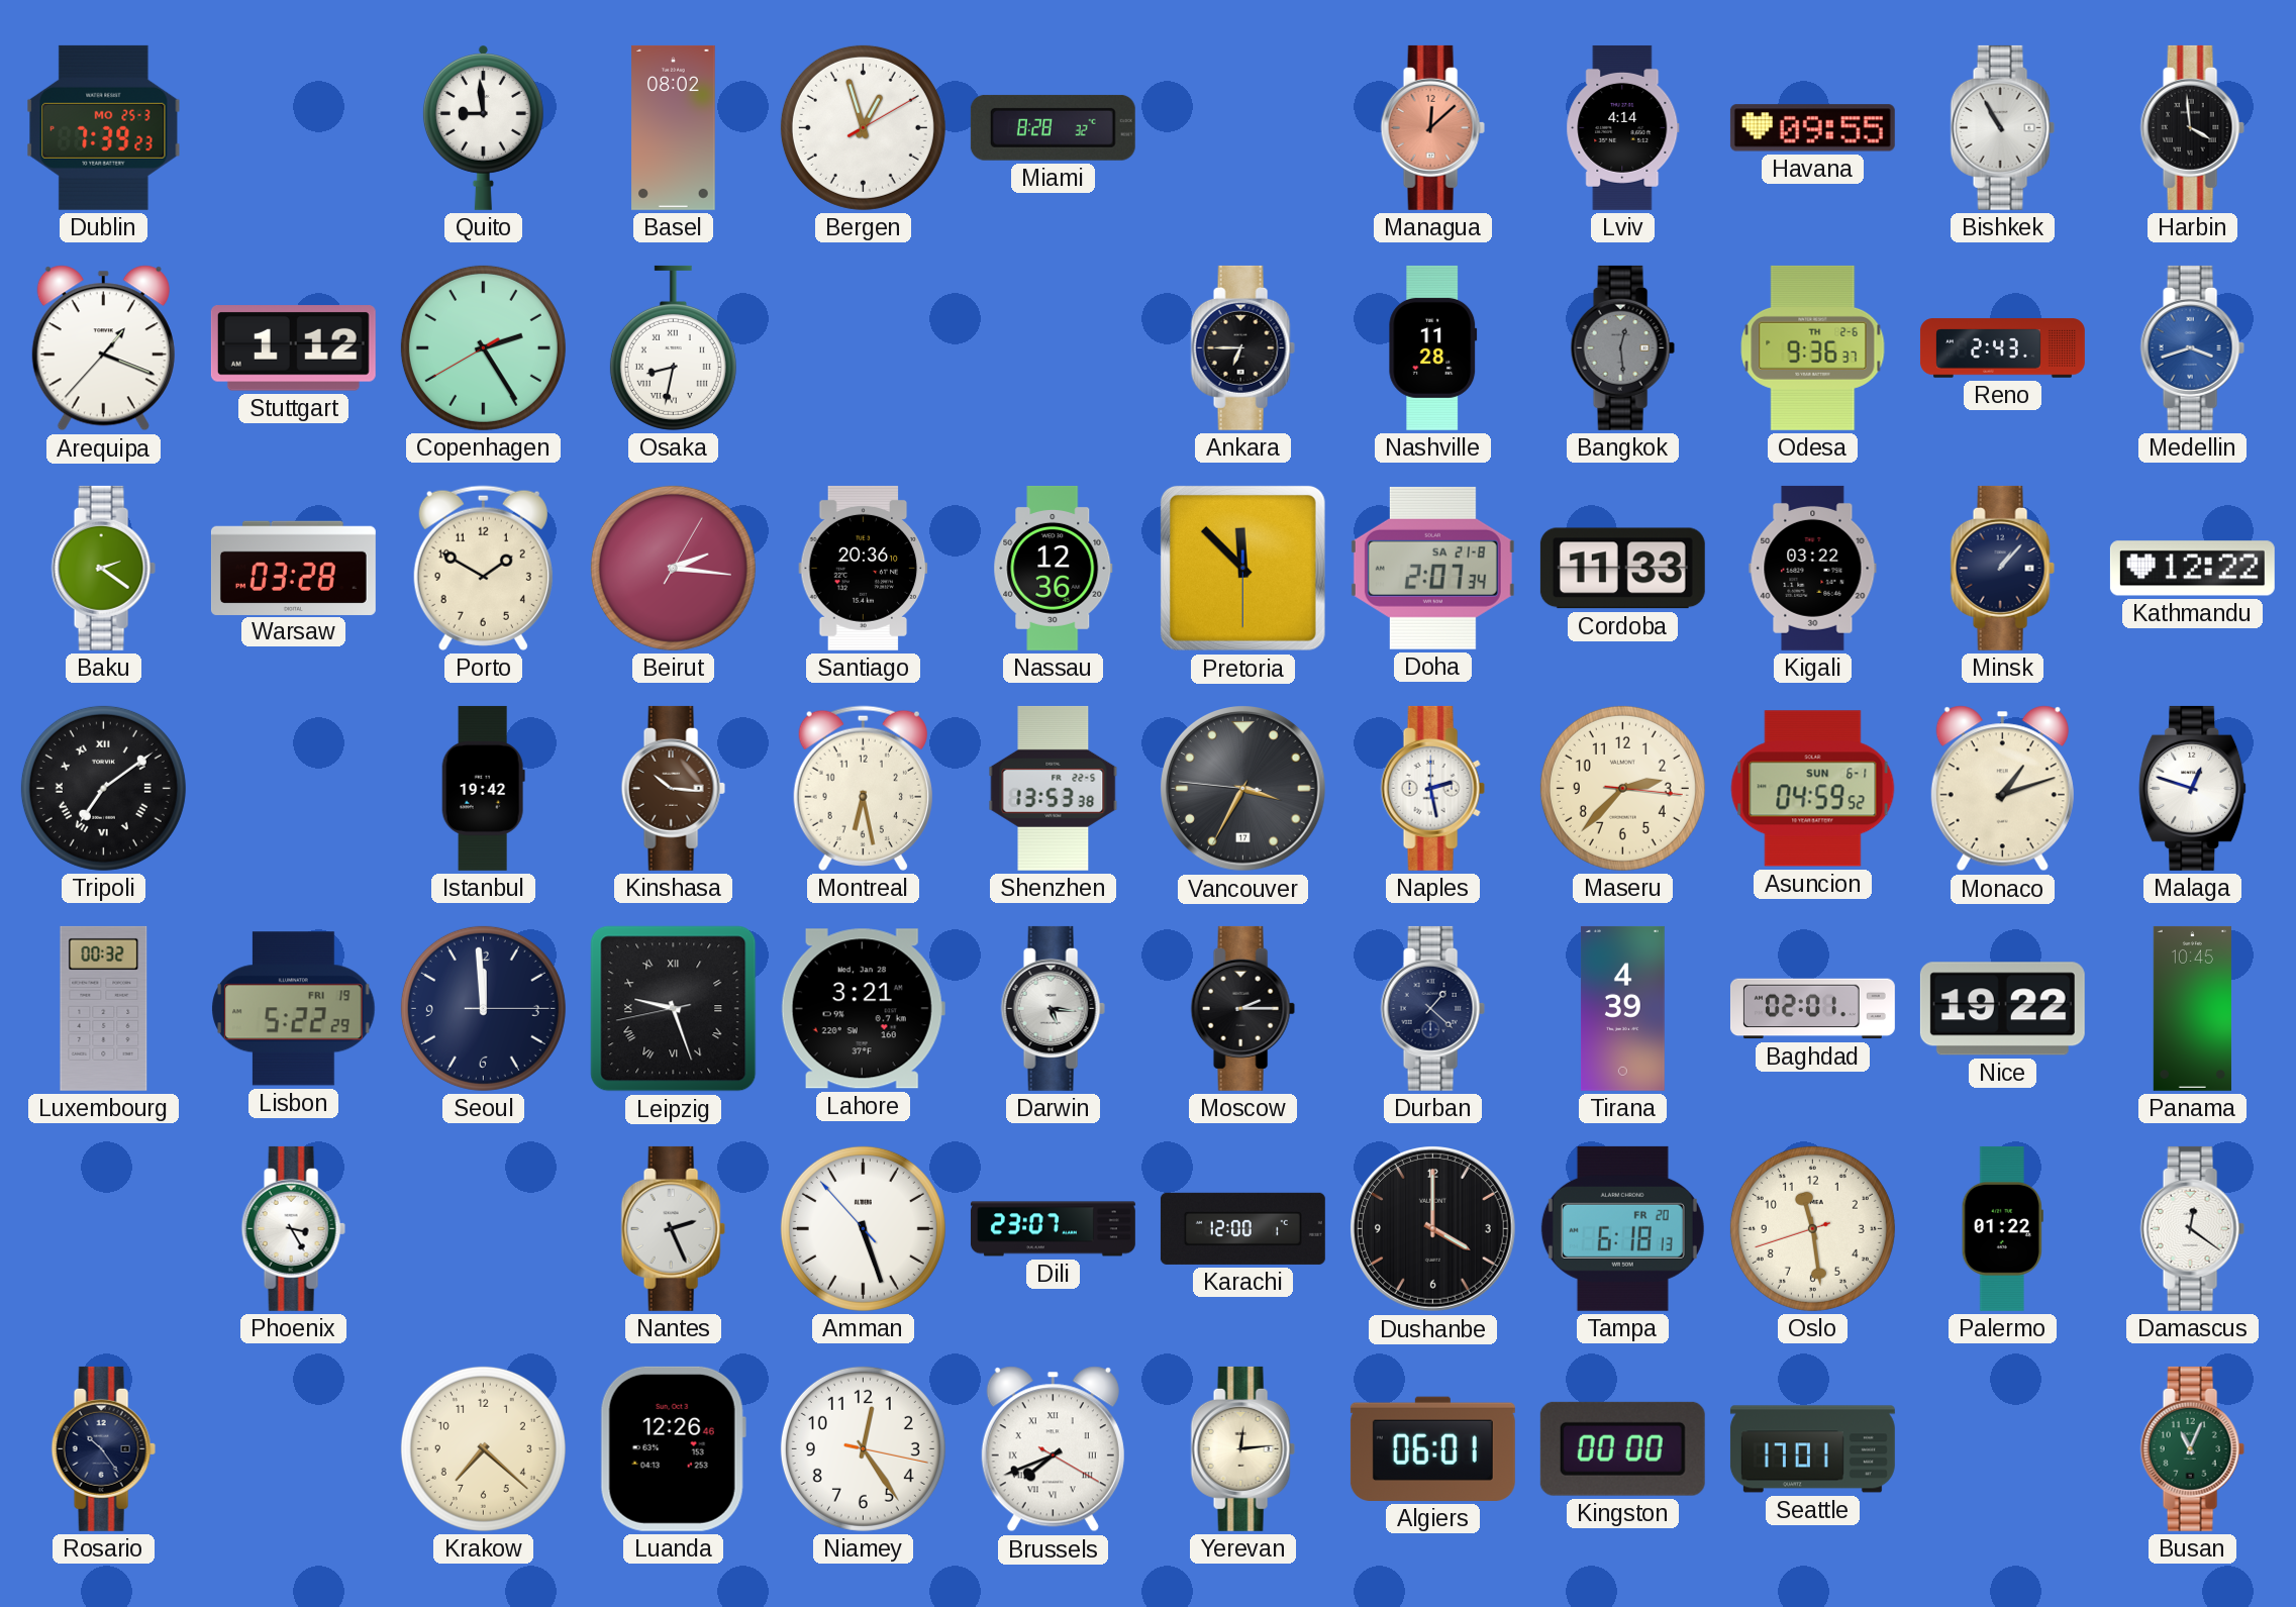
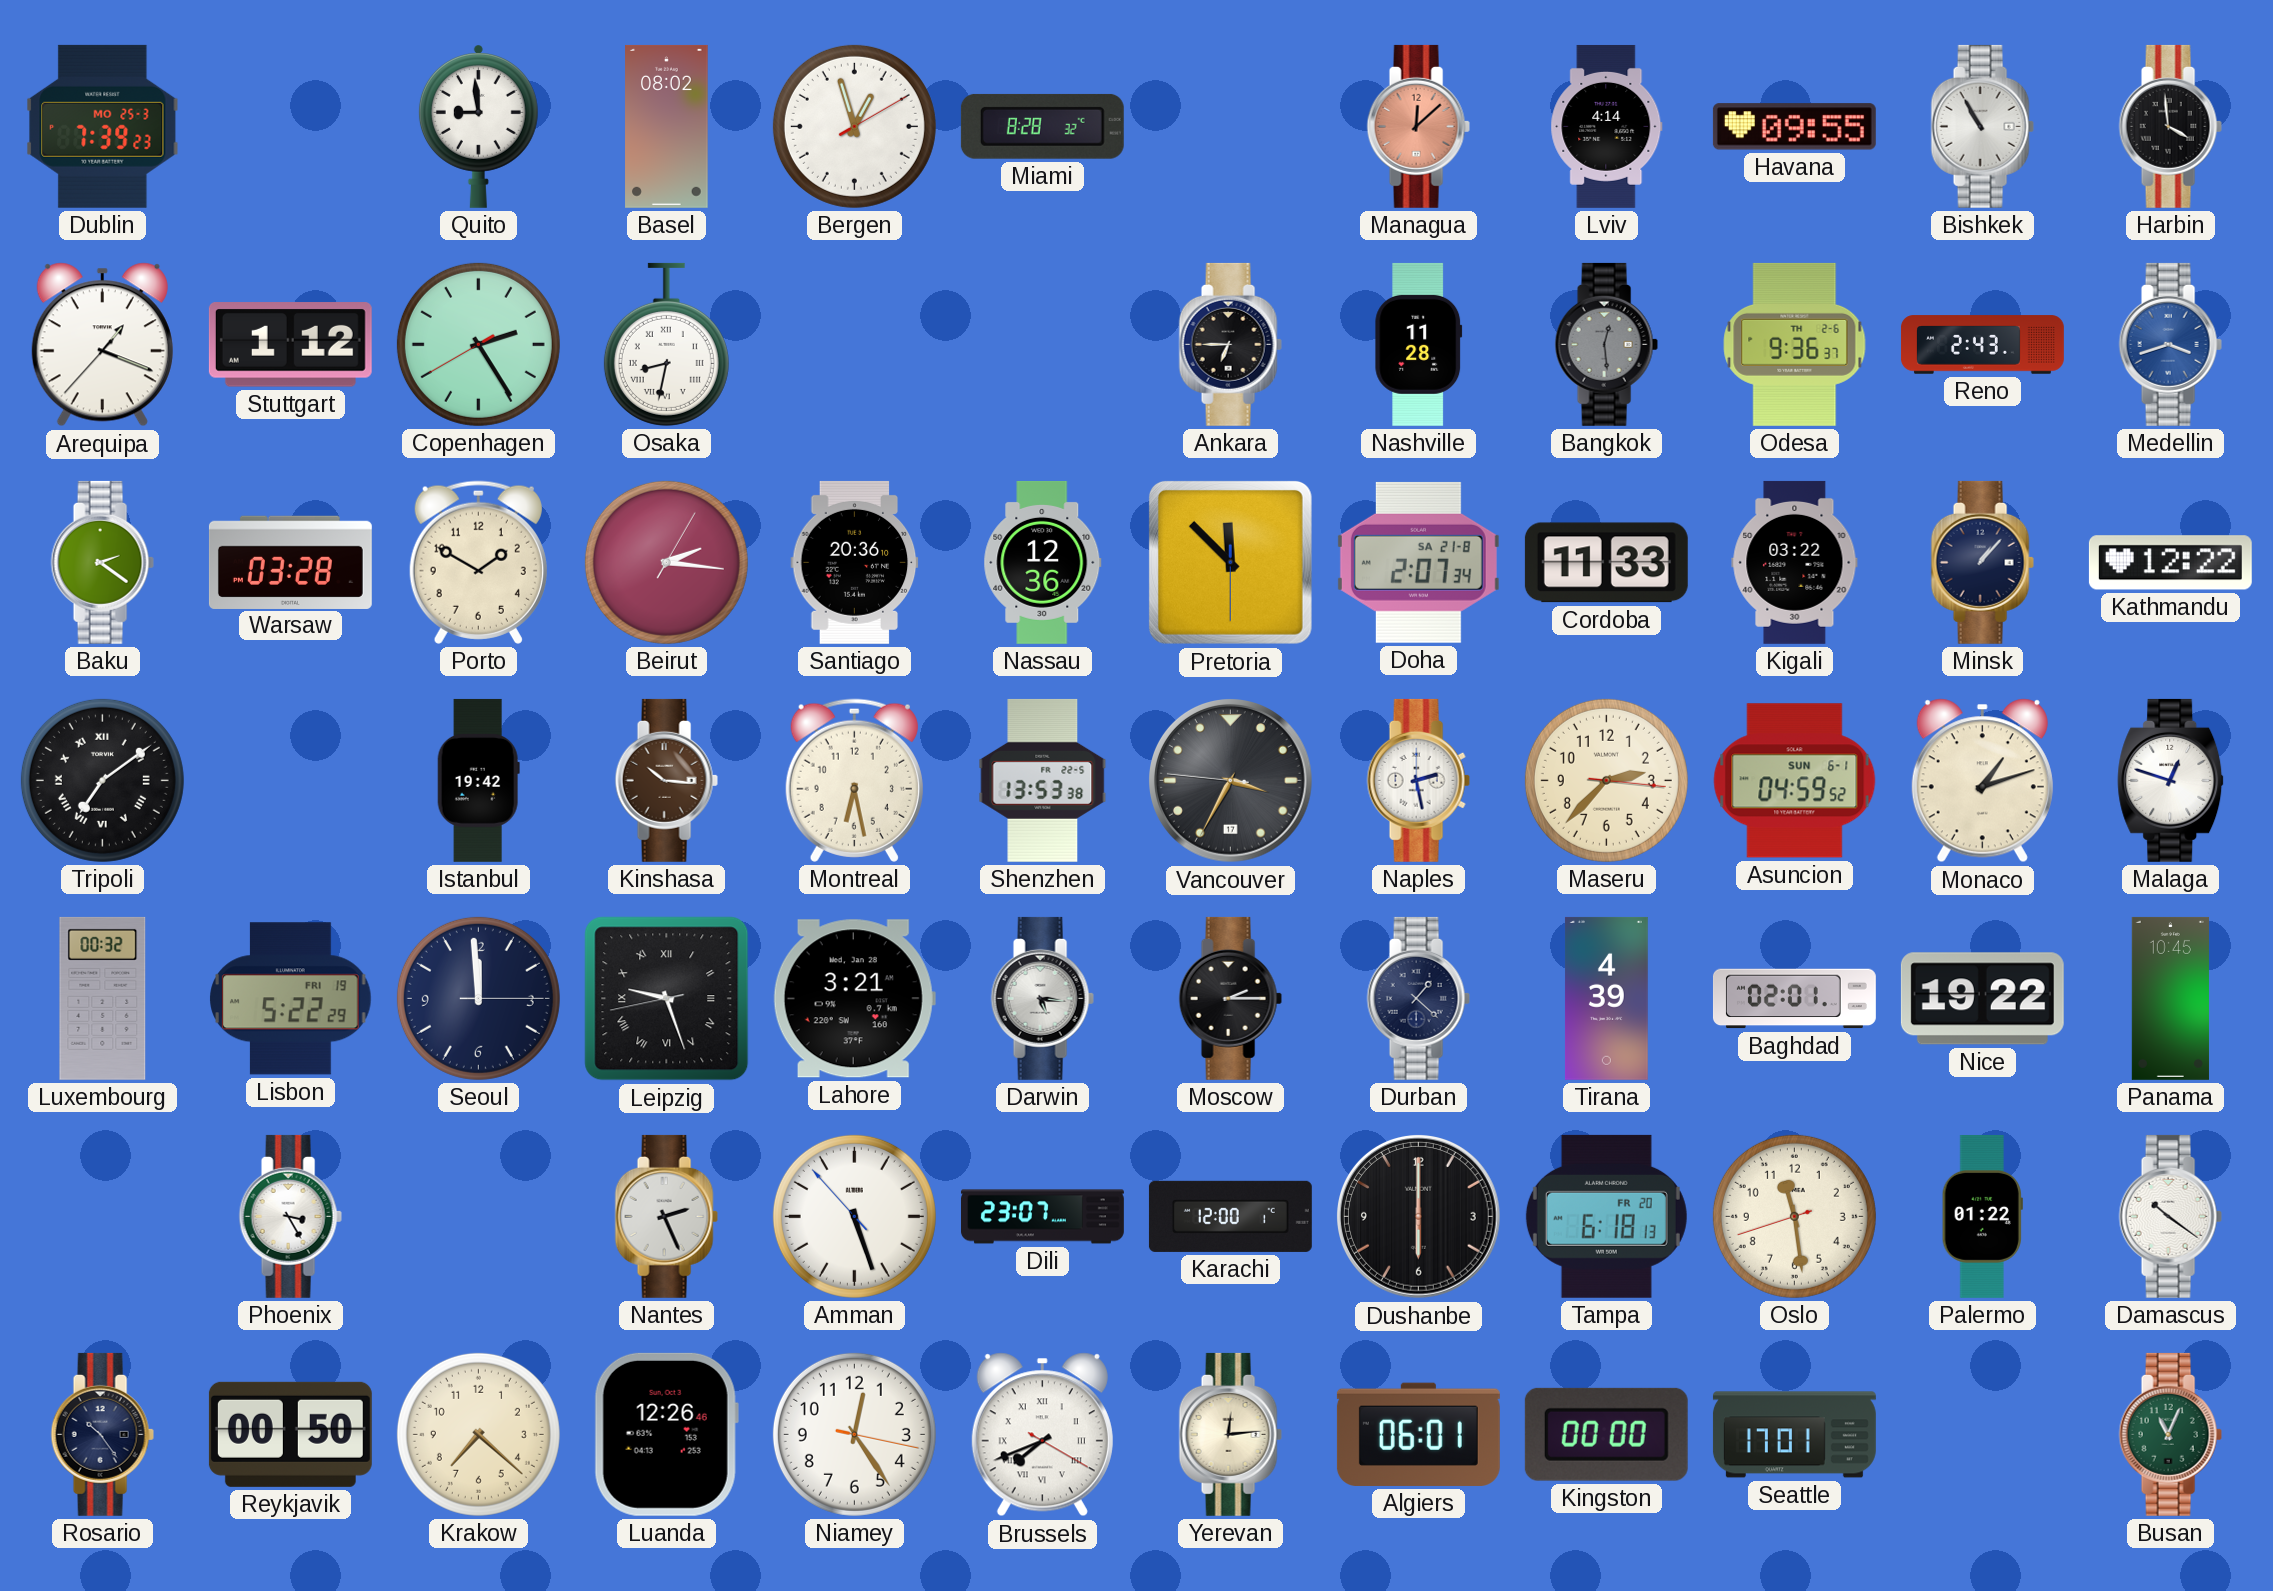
Dushanbe: 4:00 -> 6:00
Damascus: 12:21 -> 10:21
Reykjavik: none -> 00:50
